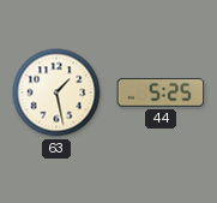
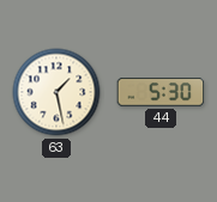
44: 5:25 -> 5:30
